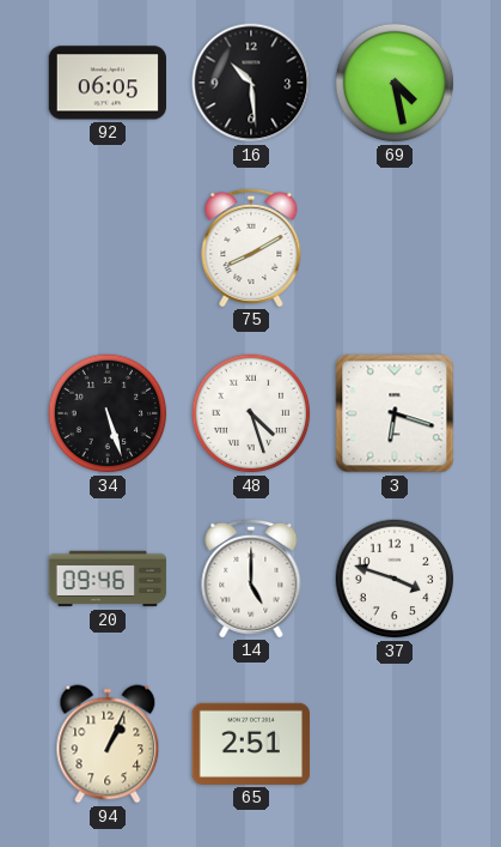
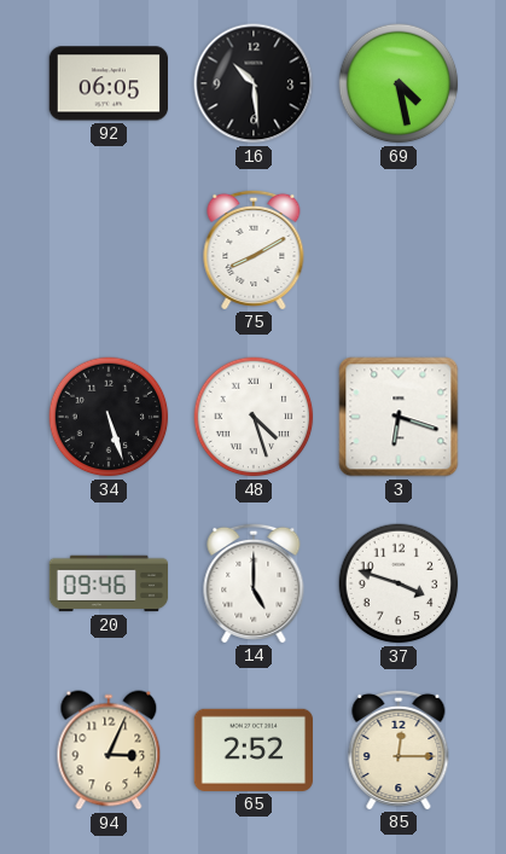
94: 1:04 -> 3:04
65: 2:51 -> 2:52
85: none -> 12:15
